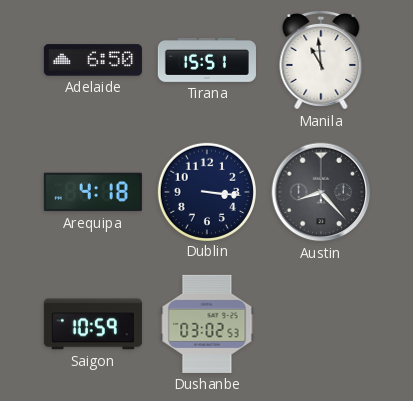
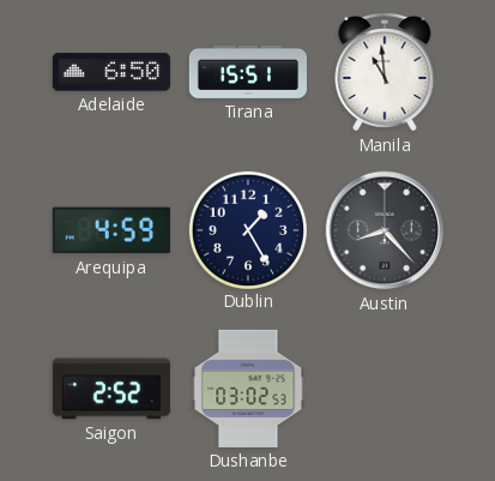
Arequipa: 4:18 -> 4:59
Dublin: 3:16 -> 1:25
Saigon: 10:59 -> 2:52
